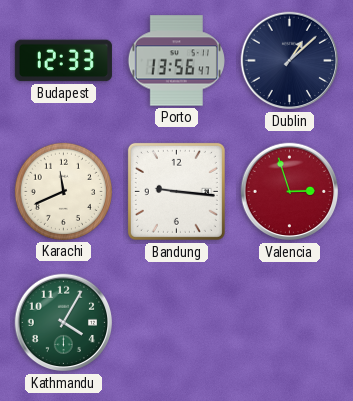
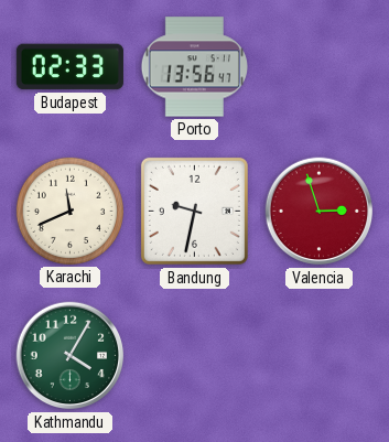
Budapest: 12:33 -> 02:33
Dublin: 1:08 -> none
Bandung: 9:16 -> 9:32
